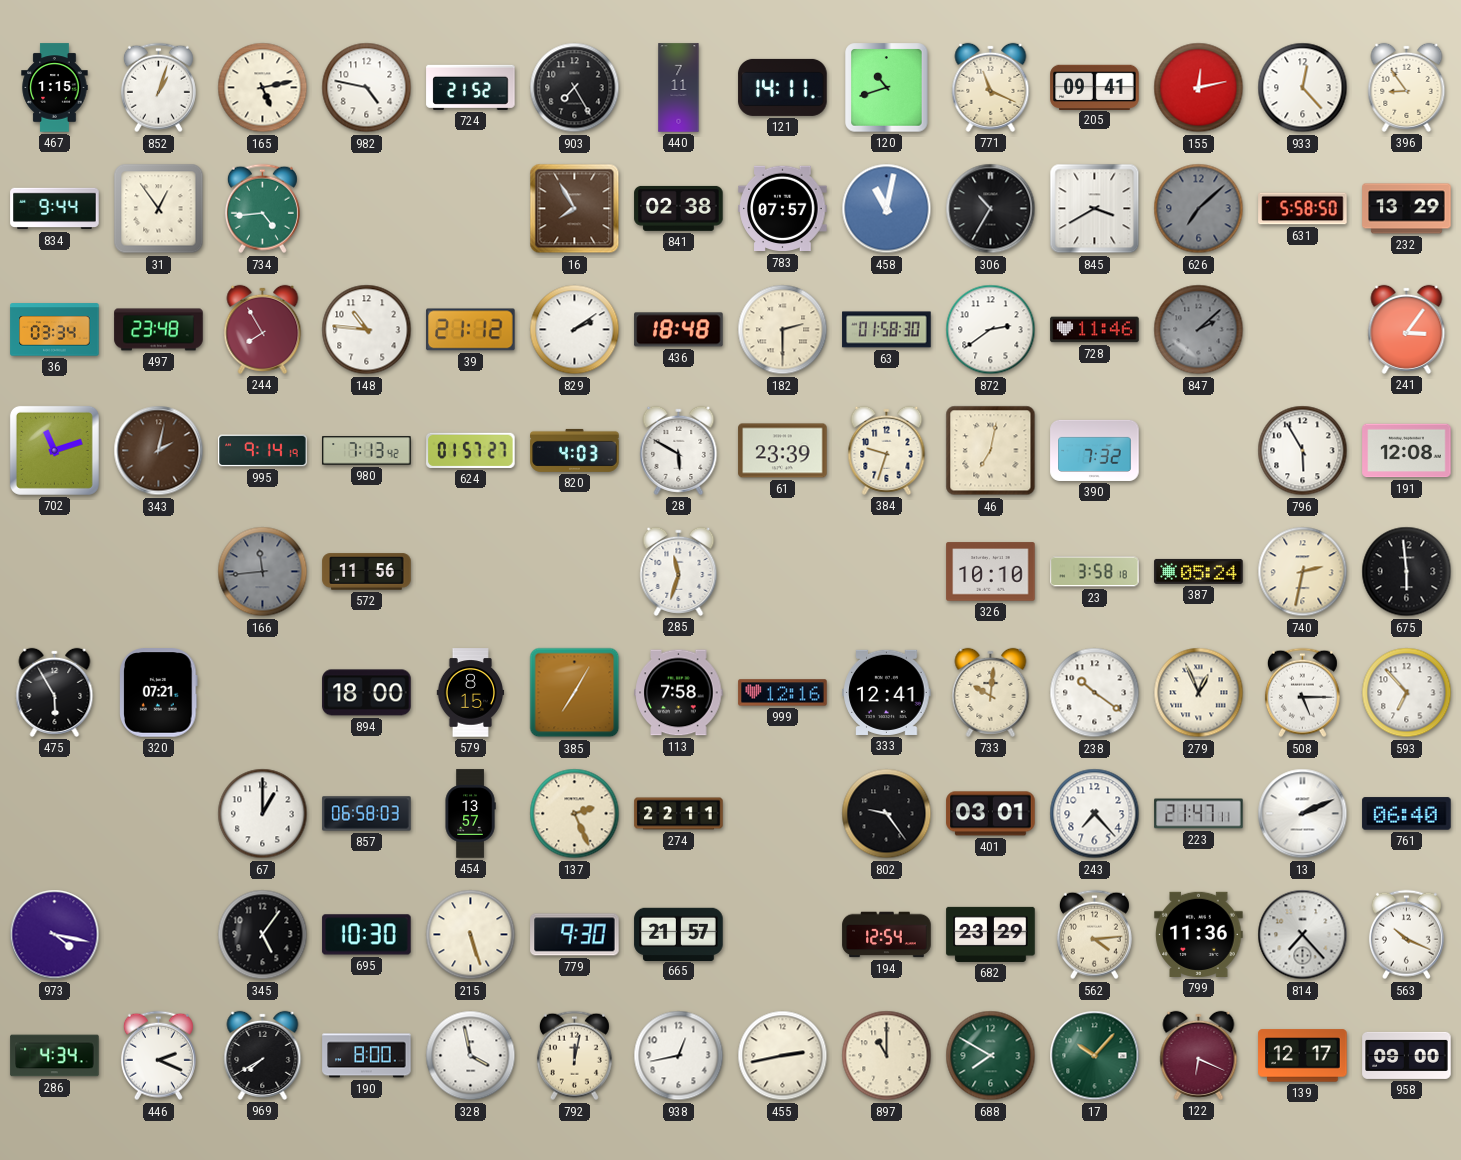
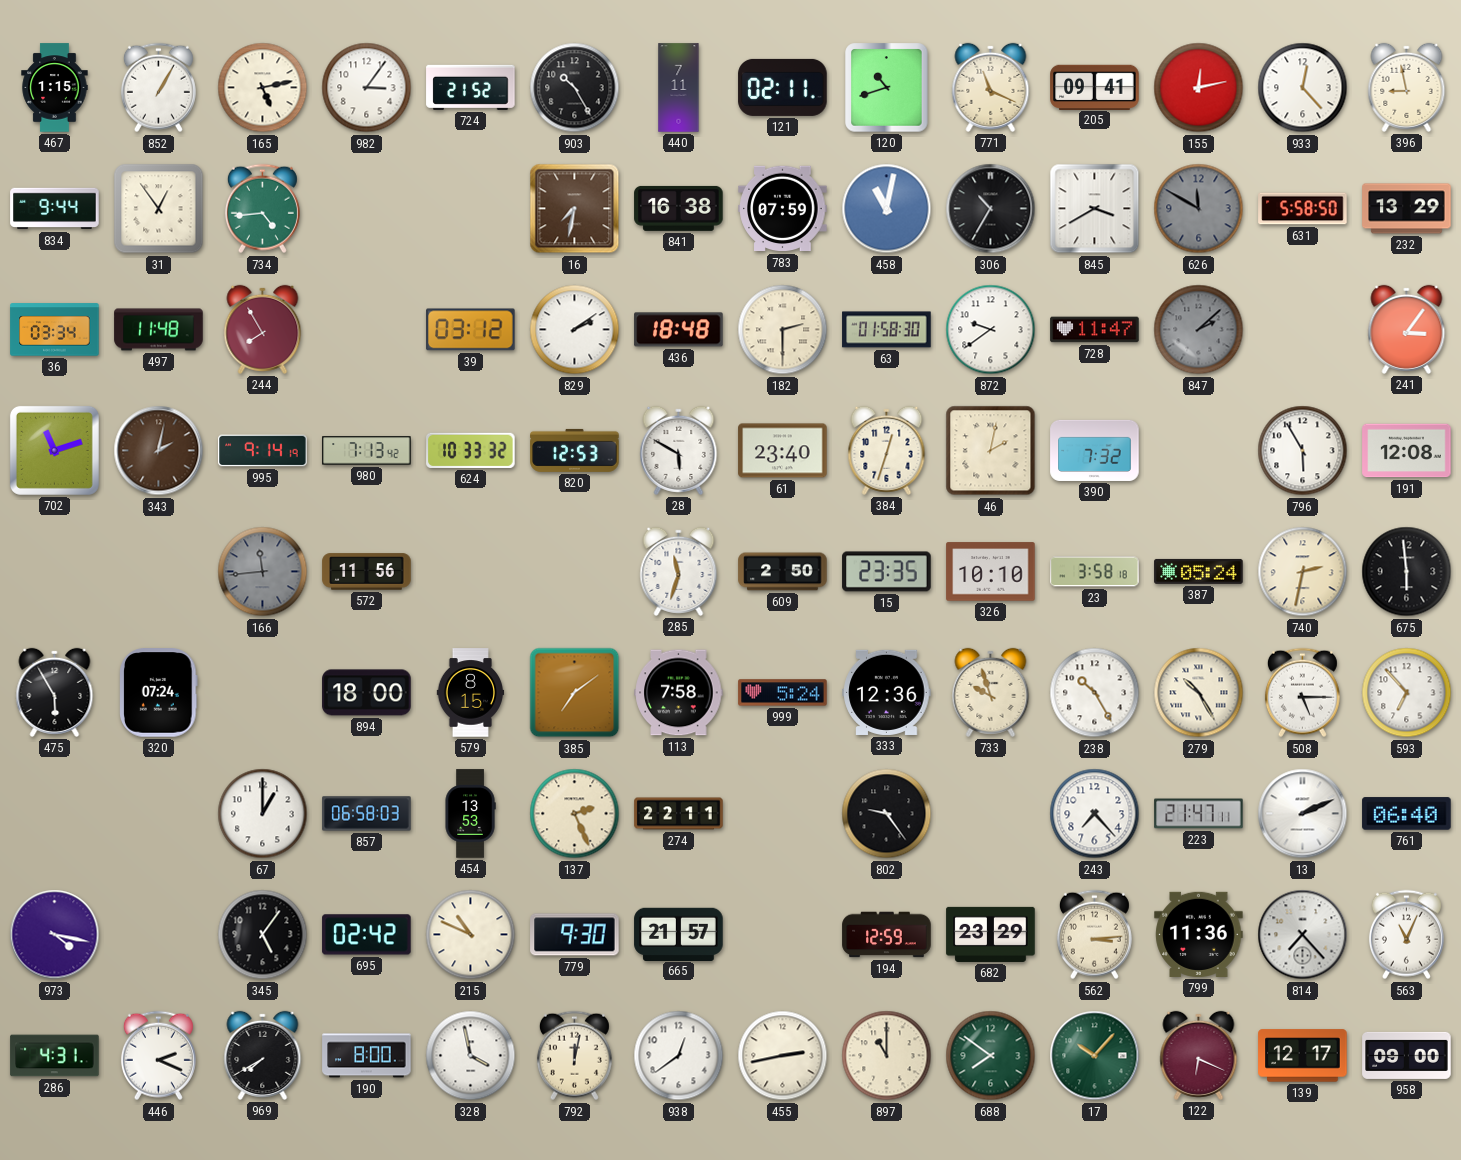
852: 1:03 -> 1:05
982: 4:47 -> 3:06
903: 7:25 -> 10:25
121: 14:11 -> 02:11
396: 8:54 -> 8:58
16: 7:55 -> 7:32
841: 02:38 -> 16:38
783: 07:57 -> 07:59
626: 7:08 -> 11:50
497: 23:48 -> 11:48
148: 10:46 -> none
39: 21:12 -> 03:12
872: 2:39 -> 9:39
728: 11:46 -> 11:47
624: 01:57 -> 10:33
820: 4:03 -> 12:53
61: 23:39 -> 23:40
384: 9:33 -> 12:33
46: 7:02 -> 2:02
609: none -> 2:50
15: none -> 23:35
320: 07:21 -> 07:24
385: 7:05 -> 7:09
999: 12:16 -> 5:24
333: 12:41 -> 12:36
733: 10:01 -> 9:57
238: 10:21 -> 10:25
279: 12:56 -> 10:25
454: 13:57 -> 13:53
401: 03:01 -> none
695: 10:30 -> 02:42
215: 5:27 -> 10:49
194: 12:54 -> 12:59
562: 4:14 -> 3:14
563: 10:19 -> 11:04
286: 4:34 -> 4:31
938: 12:43 -> 12:39
688: 7:50 -> 7:51
